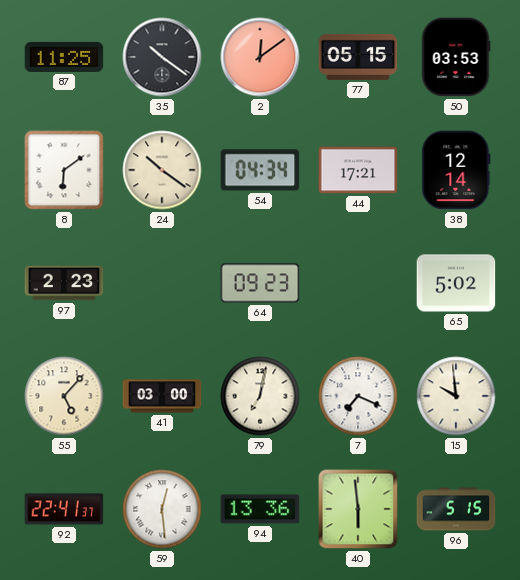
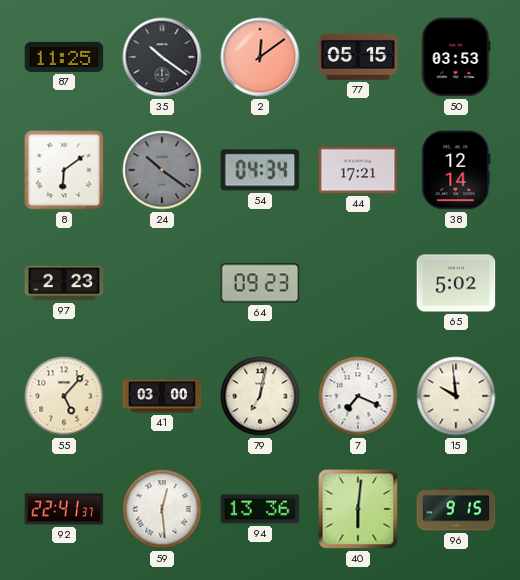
24 dial: cream -> grey
40: 5:59 -> 6:01
96: 5:15 -> 9:15
